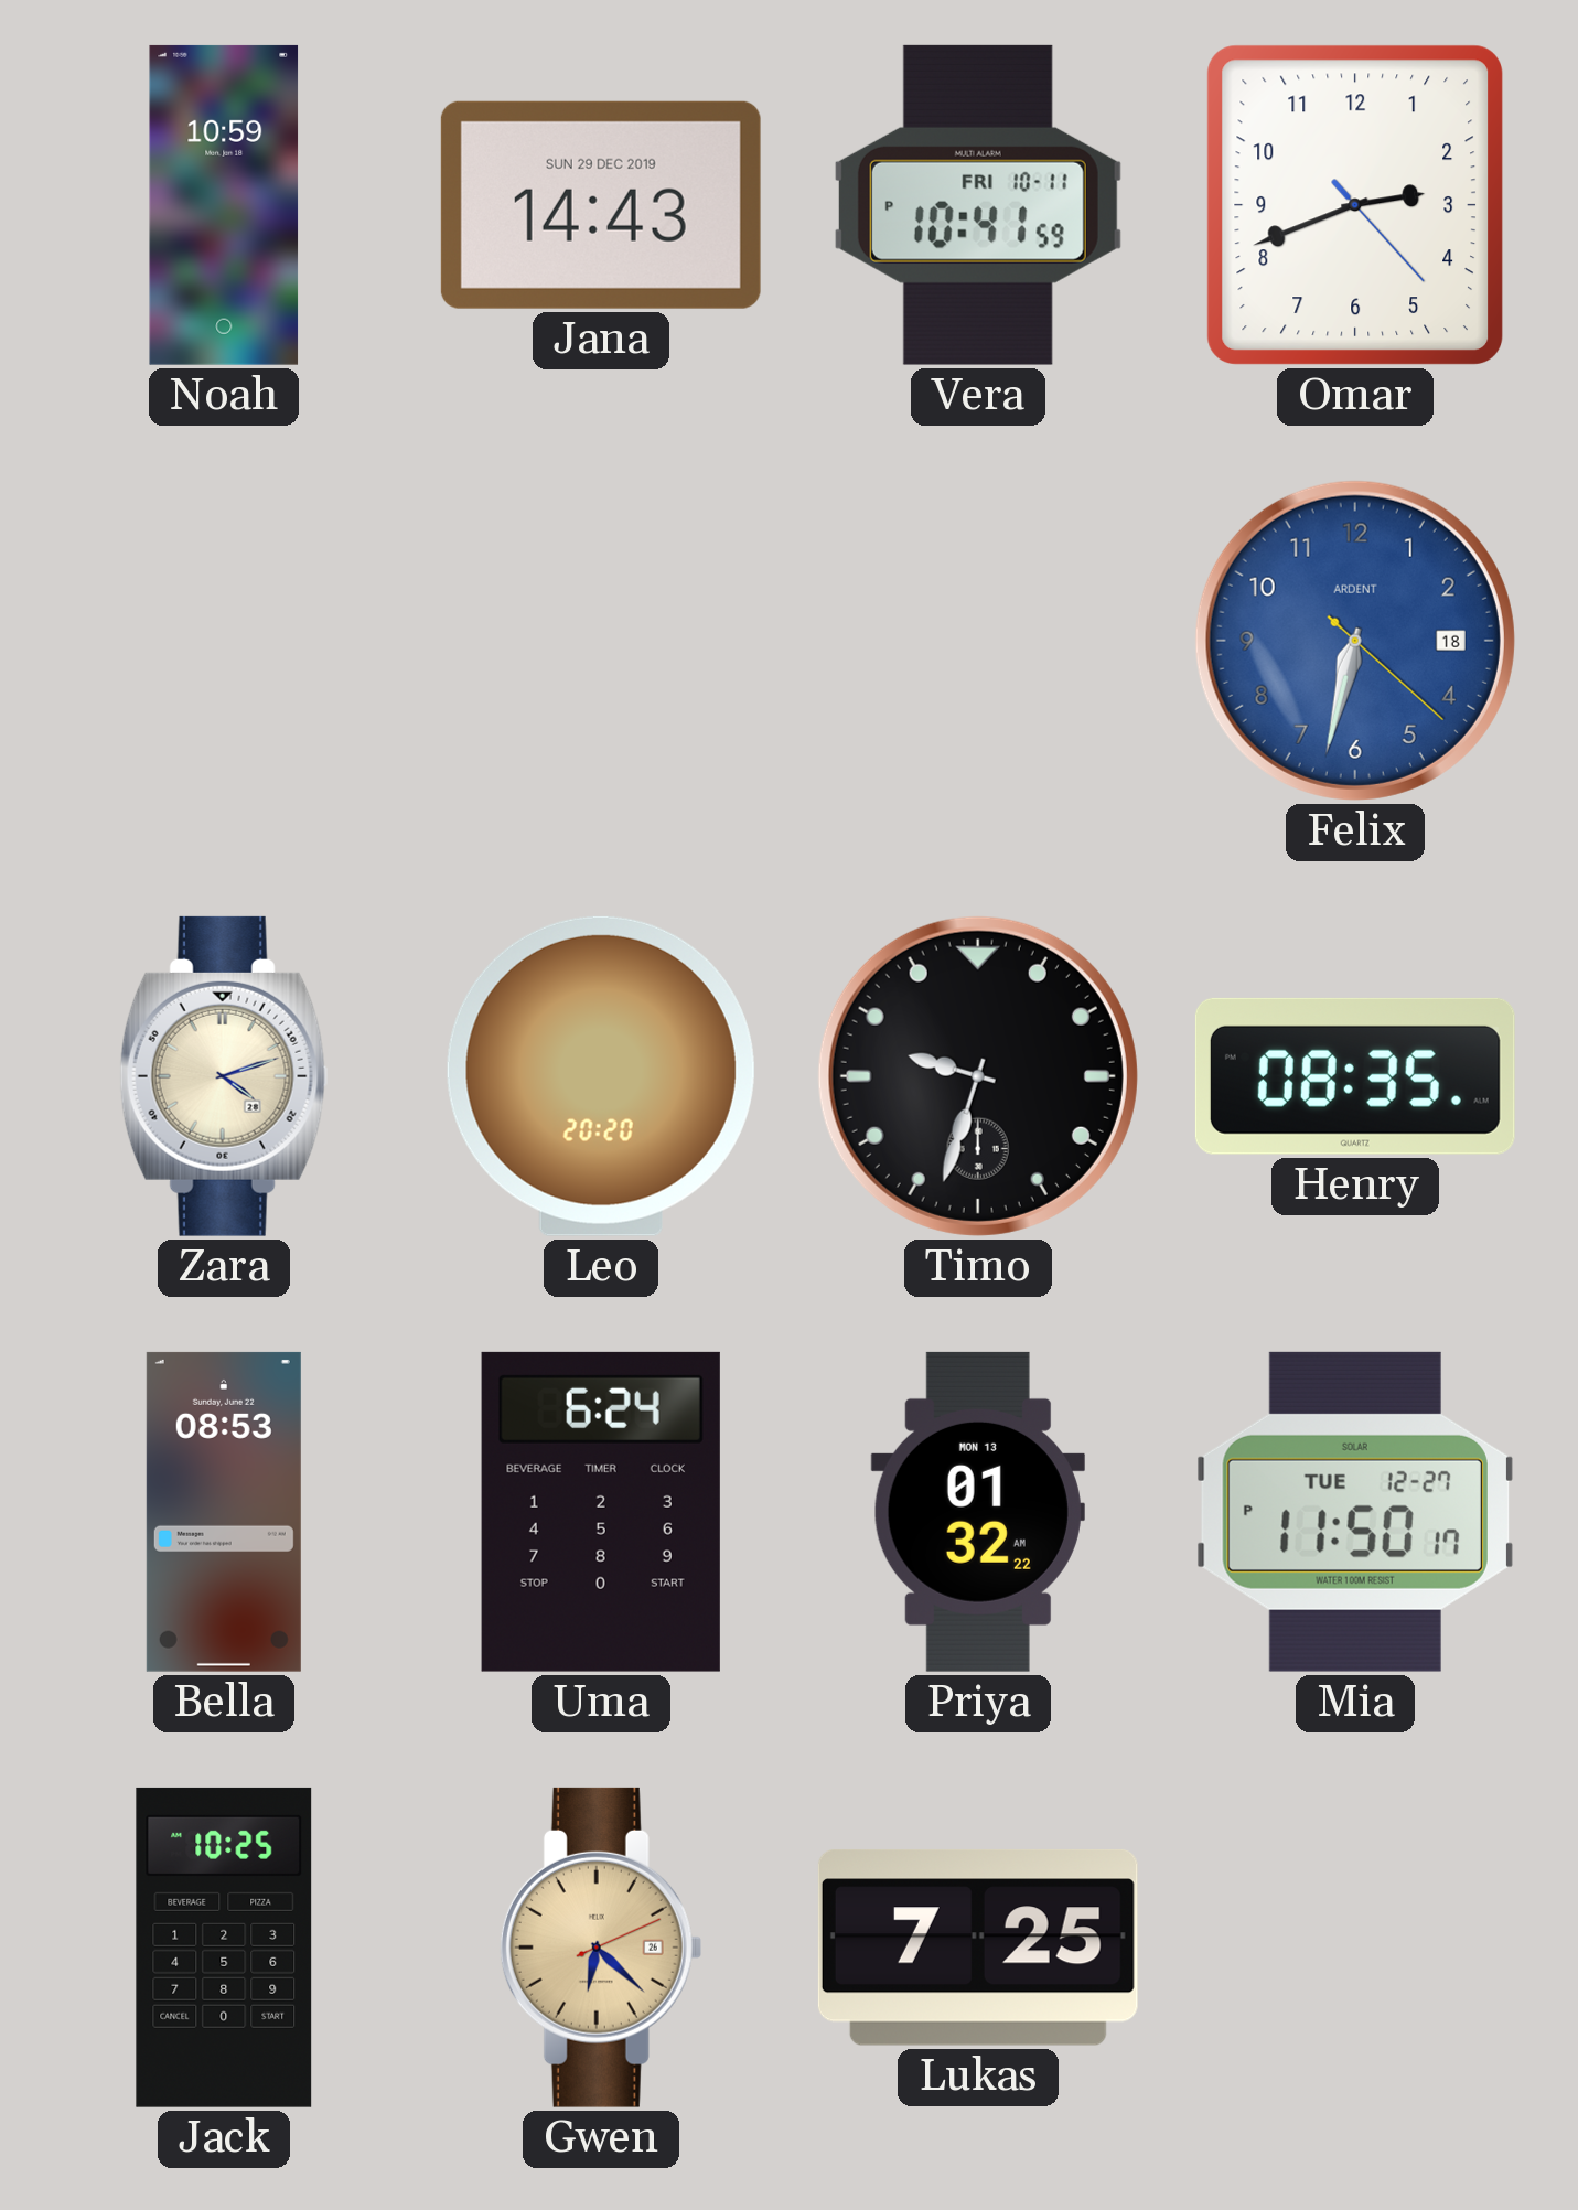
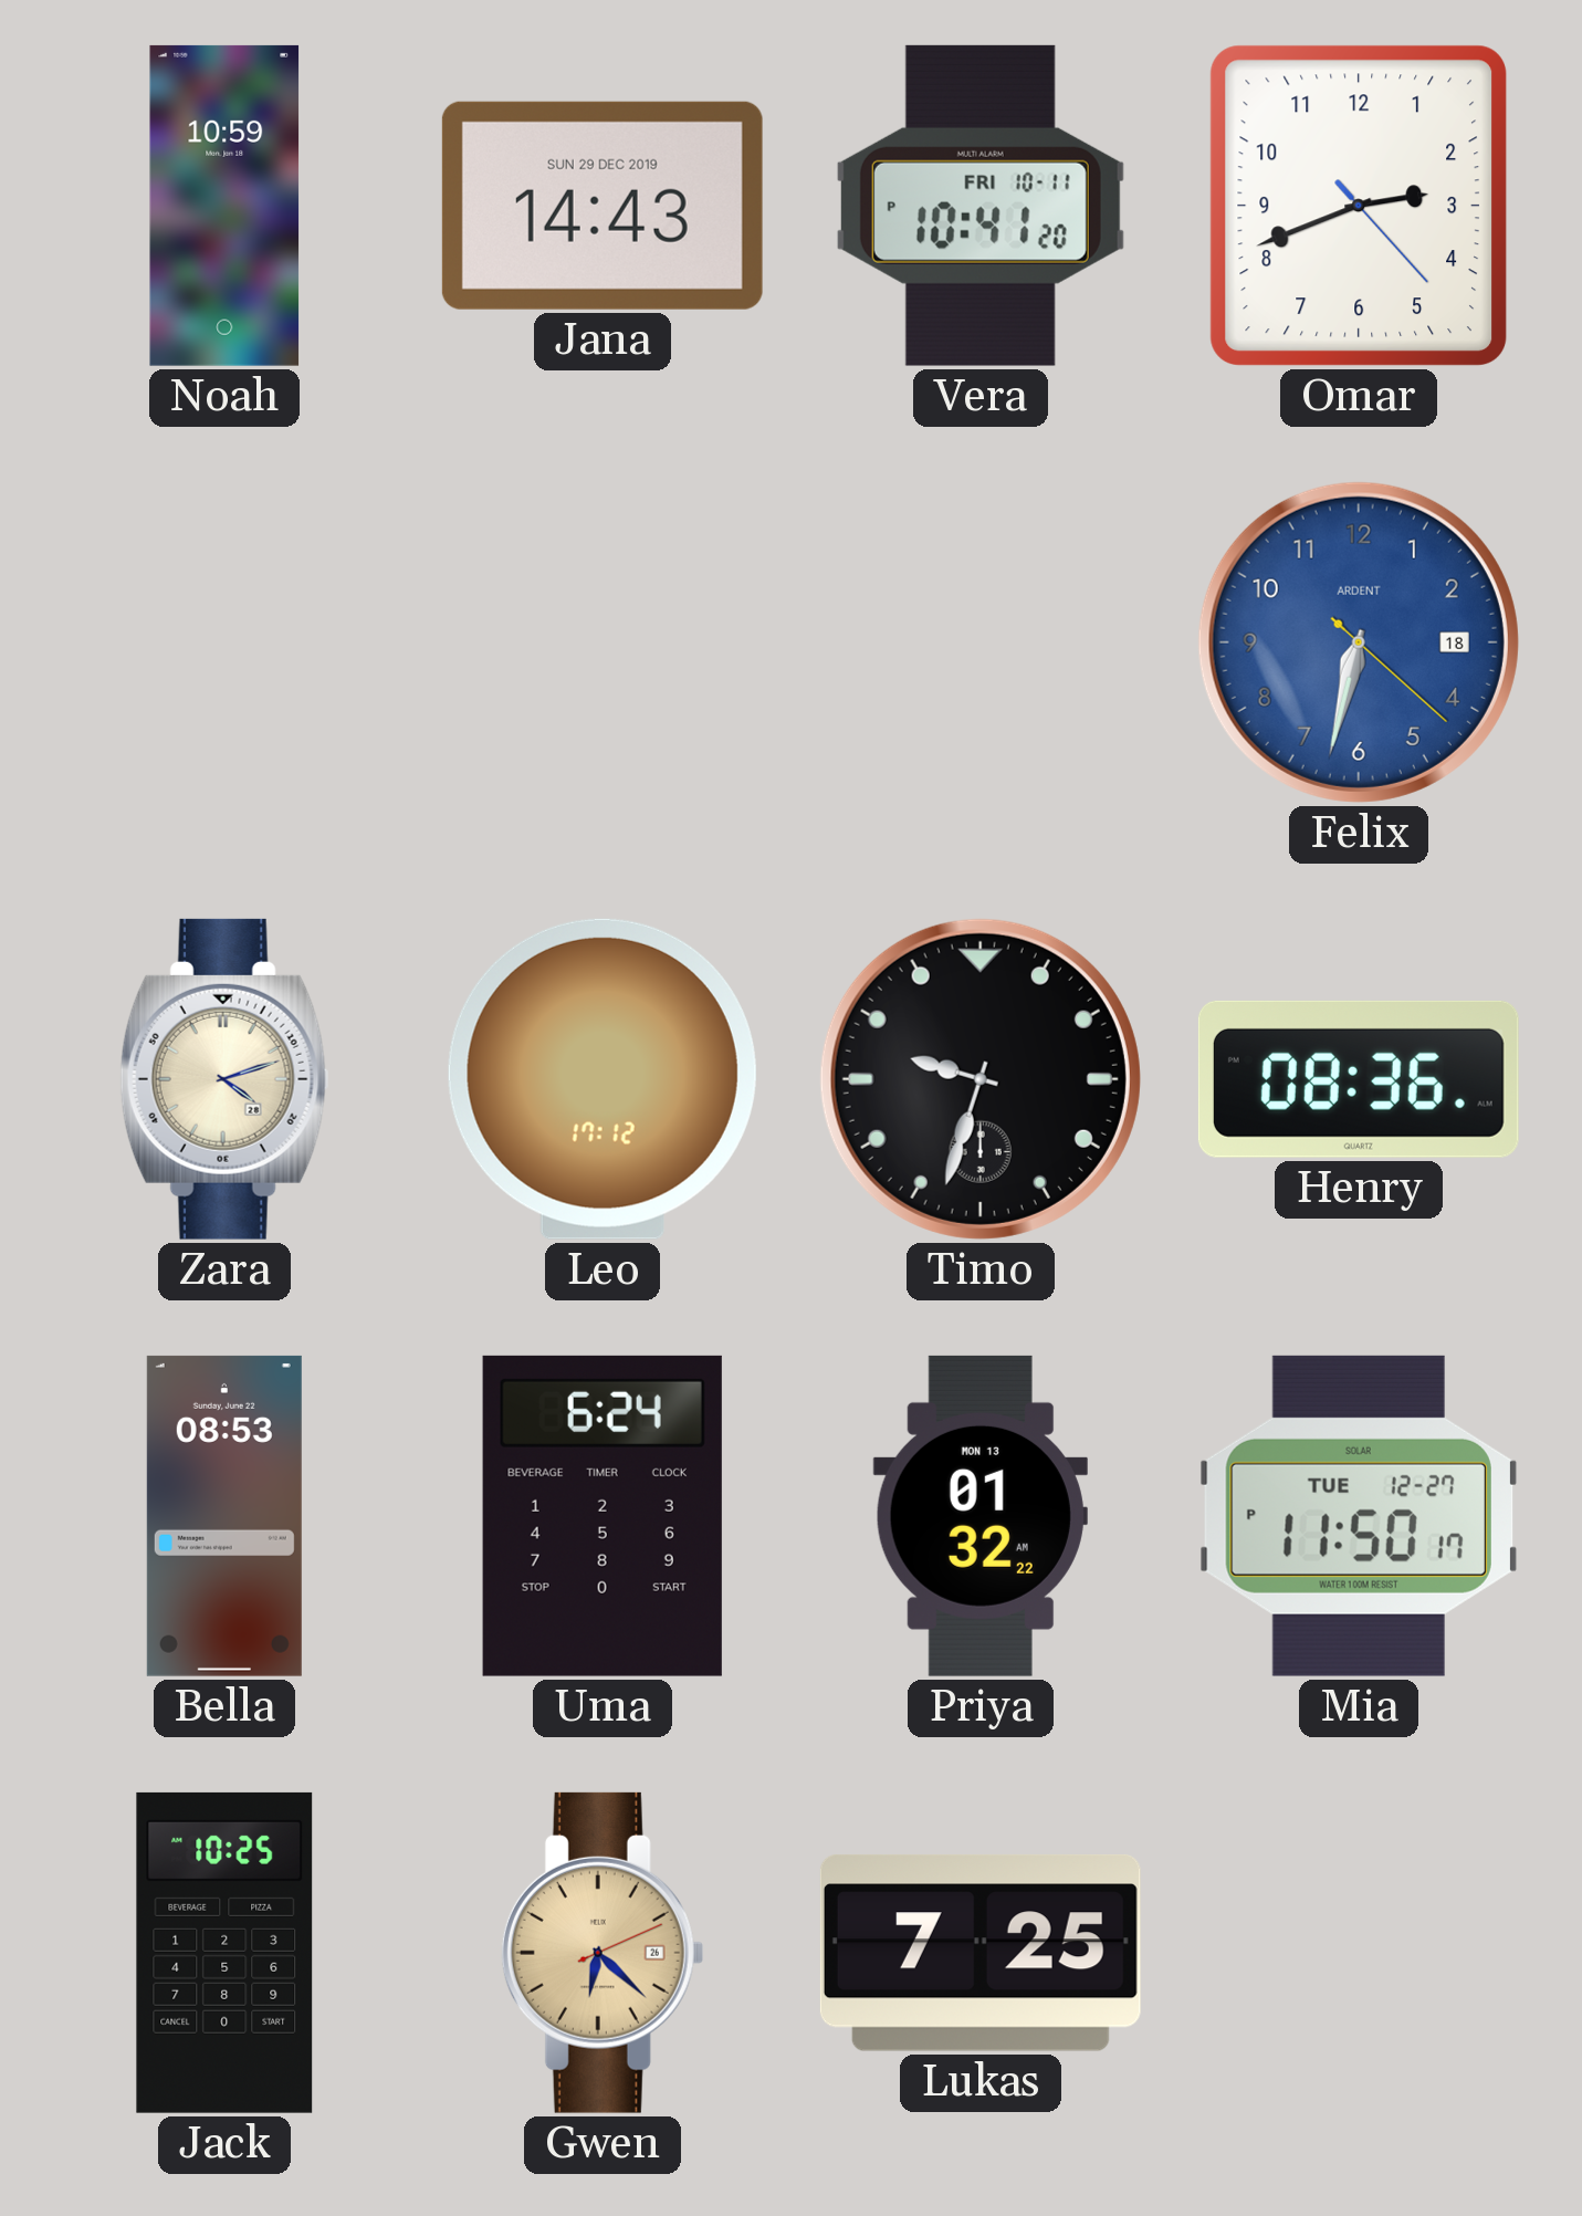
Vera: 10:41:59 PM -> 10:41:20 PM
Leo: 20:20 -> 17:12
Henry: 08:35 -> 08:36
